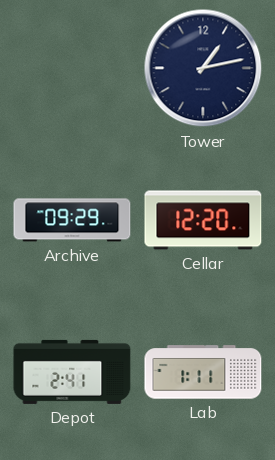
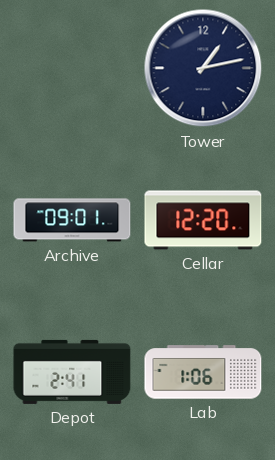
Archive: 09:29 -> 09:01
Lab: 1:11 -> 1:06
